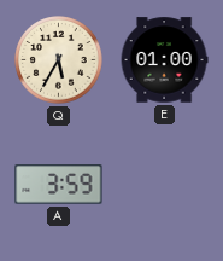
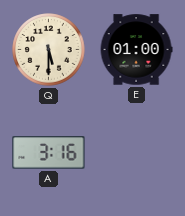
Q: 5:35 -> 5:30
A: 3:59 -> 3:16
